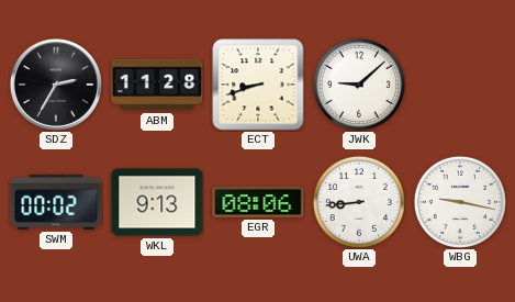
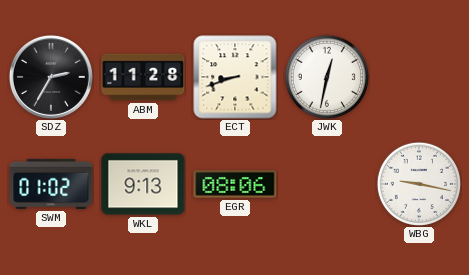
JWK: 9:08 -> 12:32
SWM: 00:02 -> 01:02
UWA: 8:44 -> none
